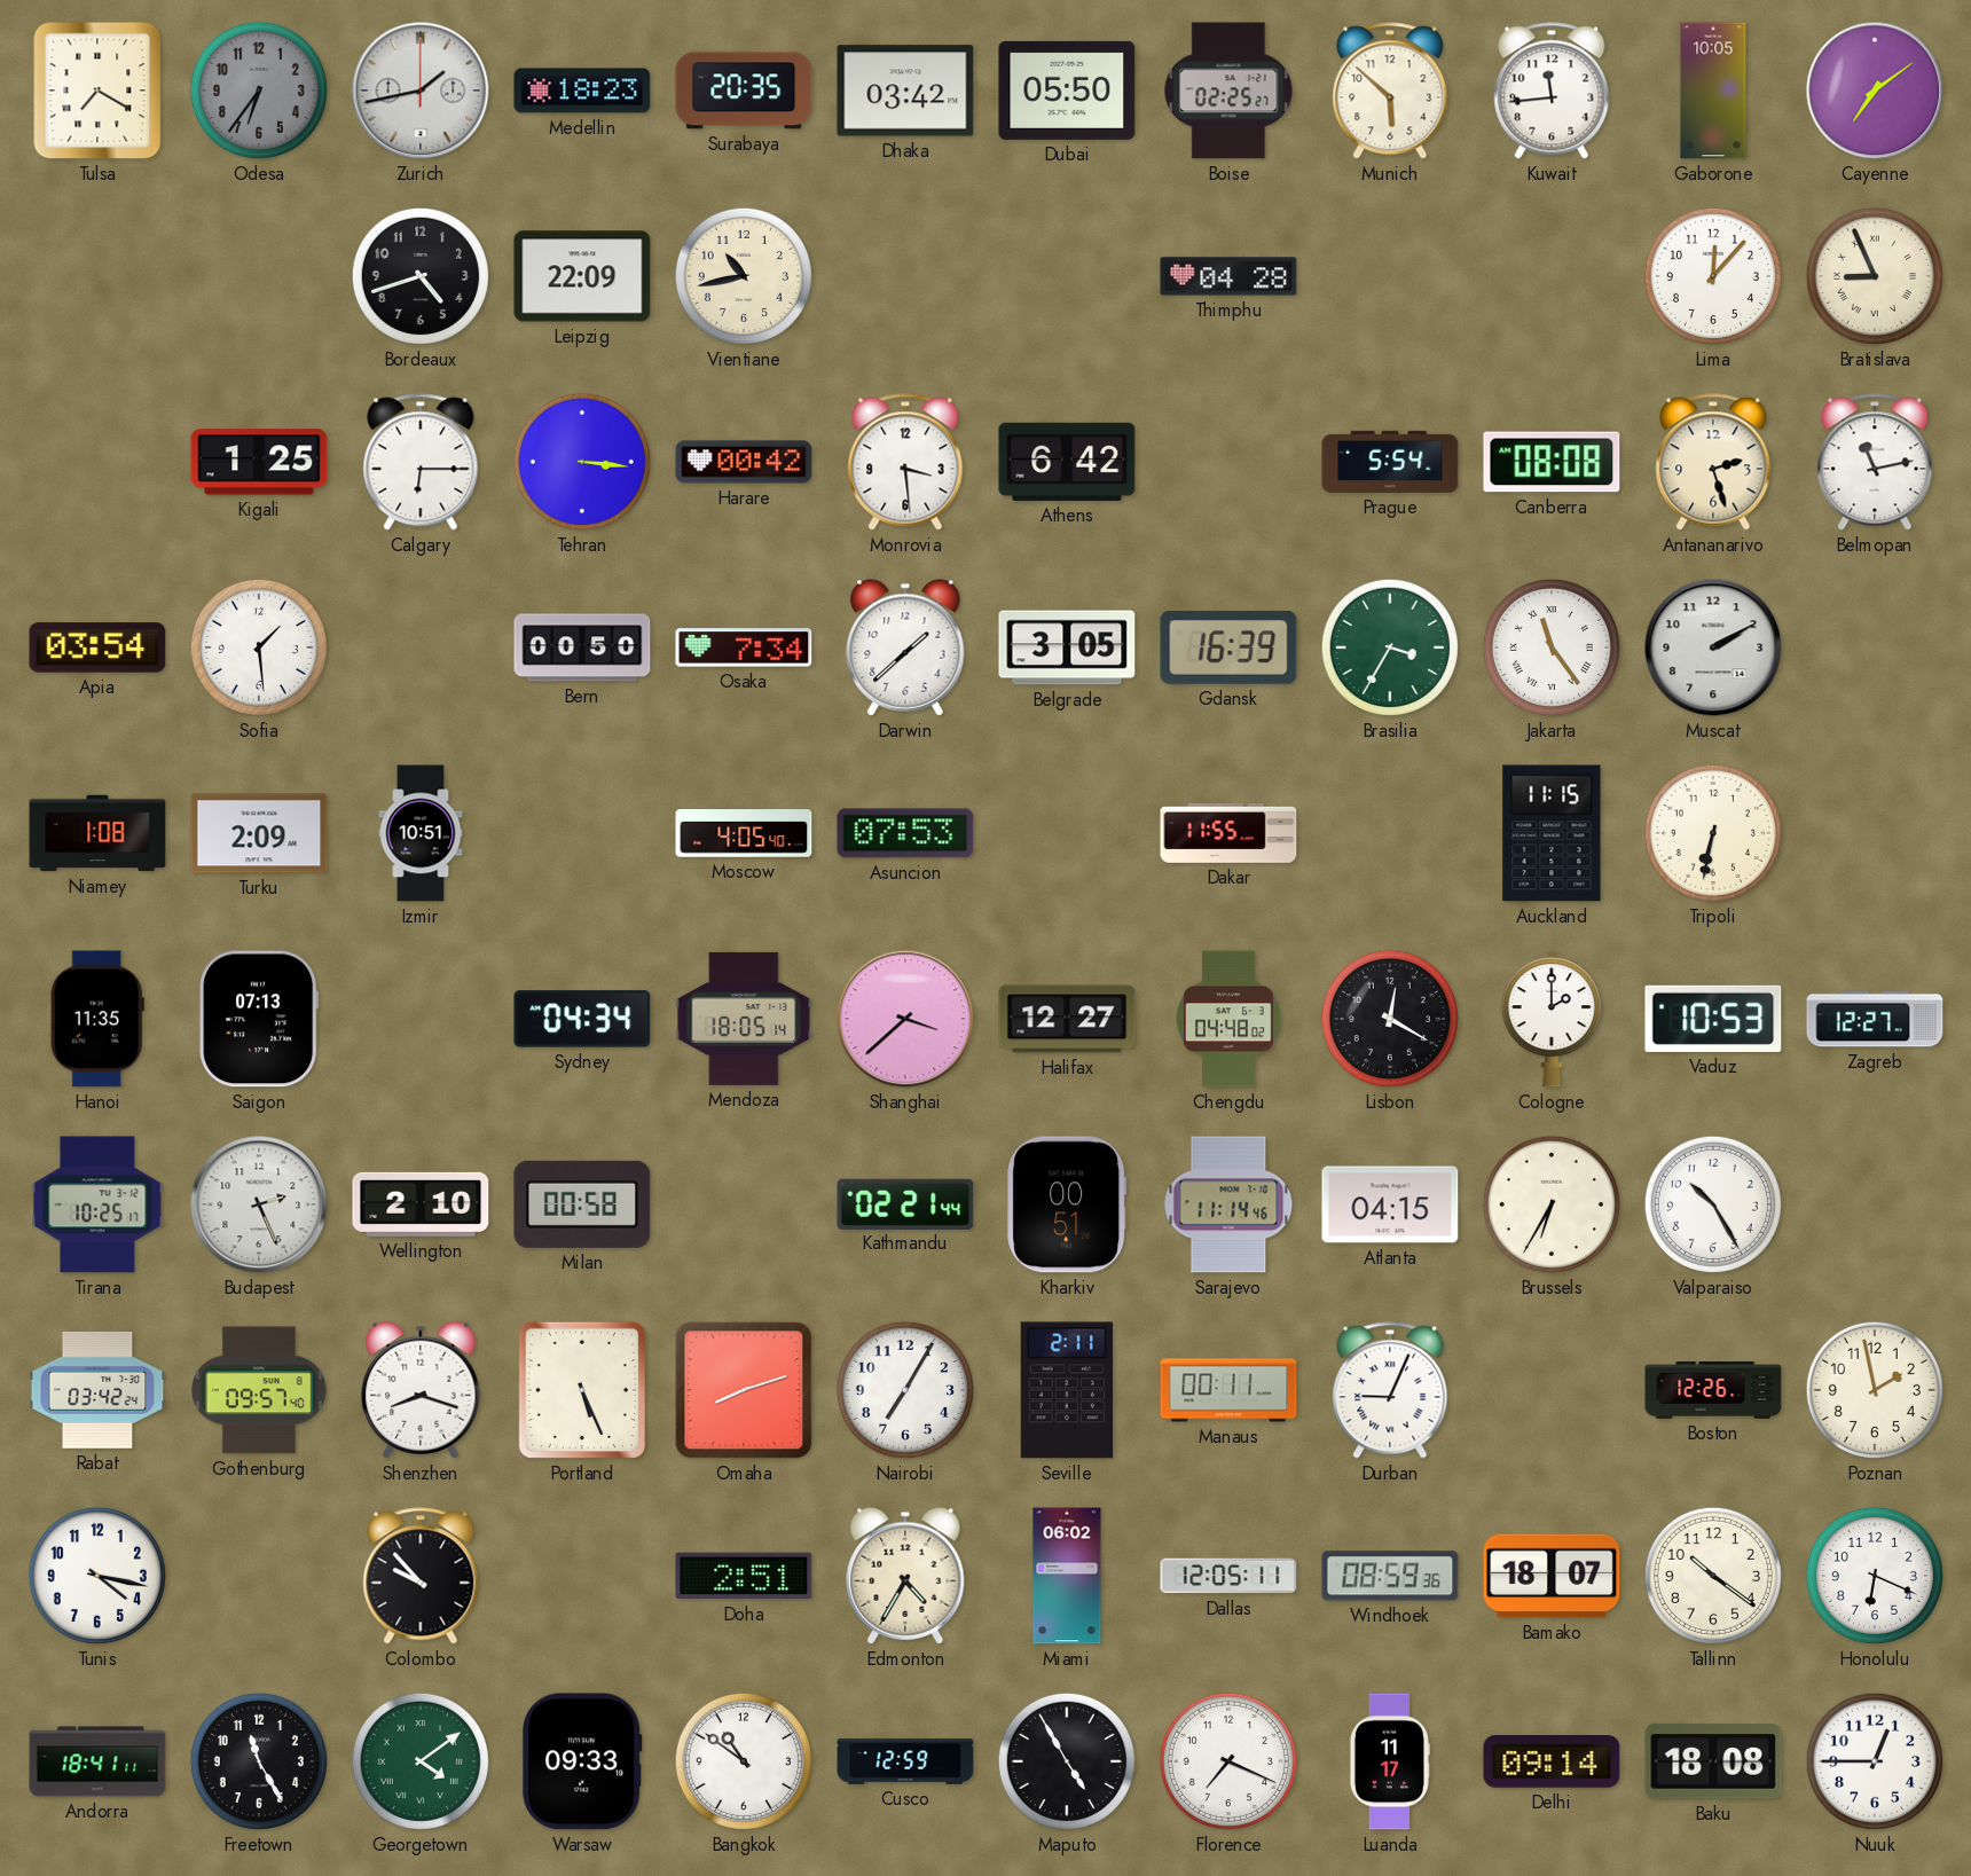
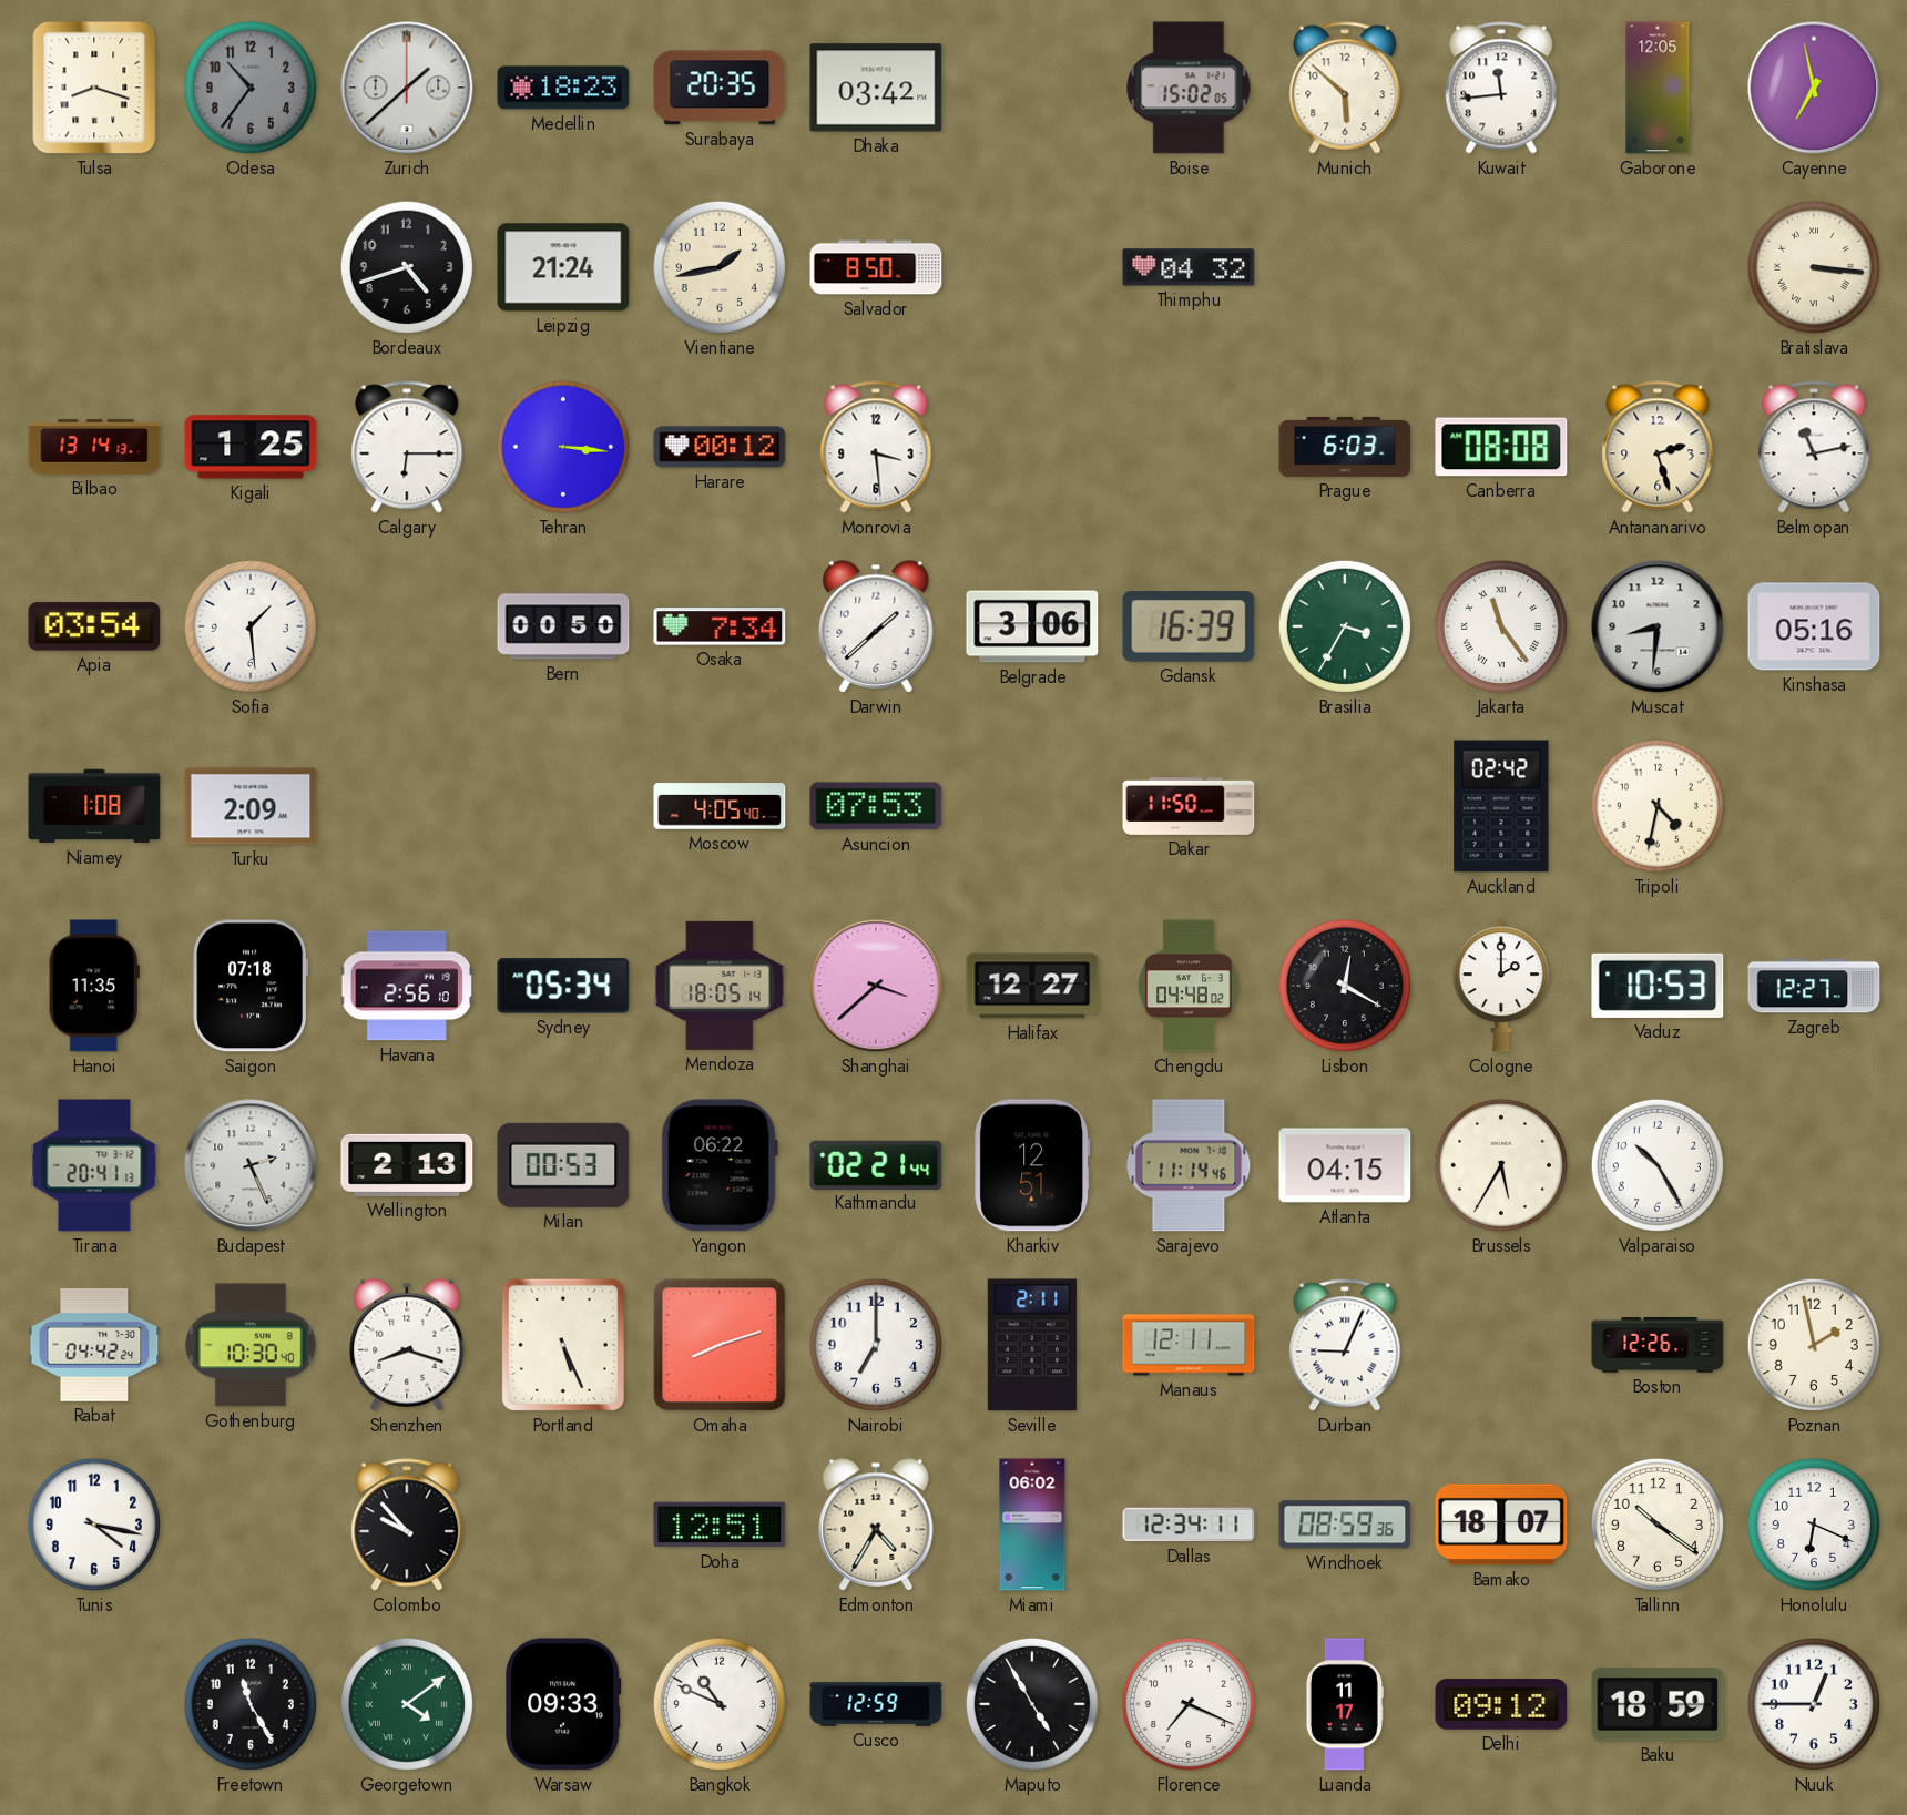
Tulsa: 7:20 -> 8:18
Odesa: 6:36 -> 10:36
Zurich: 1:43 -> 1:38
Dubai: 05:50 -> none
Boise: 02:25 -> 15:02
Gaborone: 10:05 -> 12:05
Cayenne: 7:09 -> 6:58
Leipzig: 22:09 -> 21:24
Vientiane: 10:43 -> 1:43
Salvador: none -> 8:50
Thimphu: 04:28 -> 04:32
Lima: 12:07 -> none
Bratislava: 8:56 -> 3:16
Bilbao: none -> 13:14
Harare: 00:42 -> 00:12
Athens: 6:42 -> none
Prague: 5:54 -> 6:03
Belgrade: 3:05 -> 3:06
Muscat: 2:10 -> 8:31
Kinshasa: none -> 05:16
Izmir: 10:51 -> none
Dakar: 11:55 -> 11:50
Auckland: 11:15 -> 02:42
Tripoli: 6:32 -> 4:32
Saigon: 07:13 -> 07:18
Havana: none -> 2:56
Sydney: 04:34 -> 05:34
Tirana: 10:25 -> 20:41
Wellington: 2:10 -> 2:13
Milan: 00:58 -> 00:53
Yangon: none -> 06:22
Kharkiv: 00:51 -> 12:51
Brussels: 6:35 -> 5:35
Rabat: 03:42 -> 04:42
Gothenburg: 09:57 -> 10:30
Nairobi: 7:05 -> 7:00
Manaus: 00:11 -> 12:11
Doha: 2:51 -> 12:51
Dallas: 12:05 -> 12:34
Andorra: 18:41 -> none
Bangkok: 10:51 -> 10:49
Delhi: 09:14 -> 09:12
Baku: 18:08 -> 18:59
